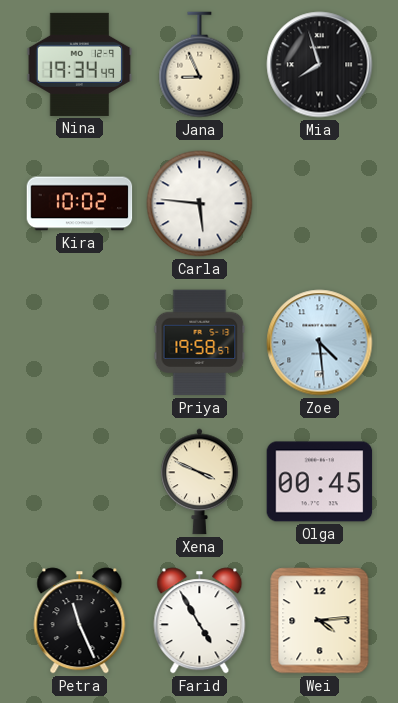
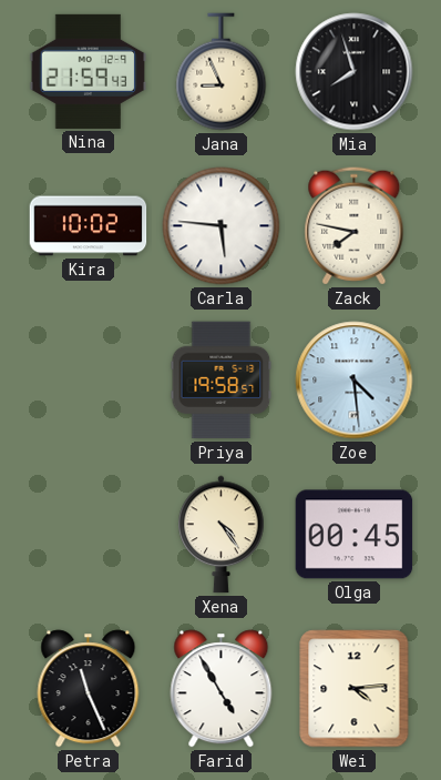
Nina: 19:34 -> 21:59
Zack: none -> 7:47
Xena: 3:49 -> 4:24
